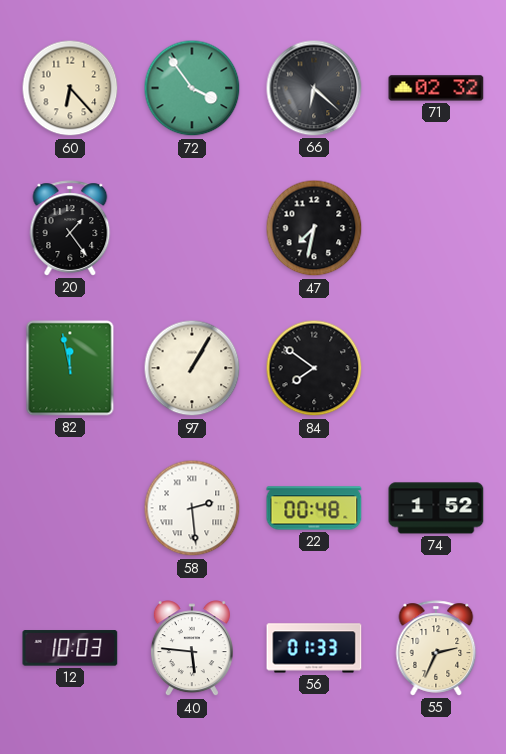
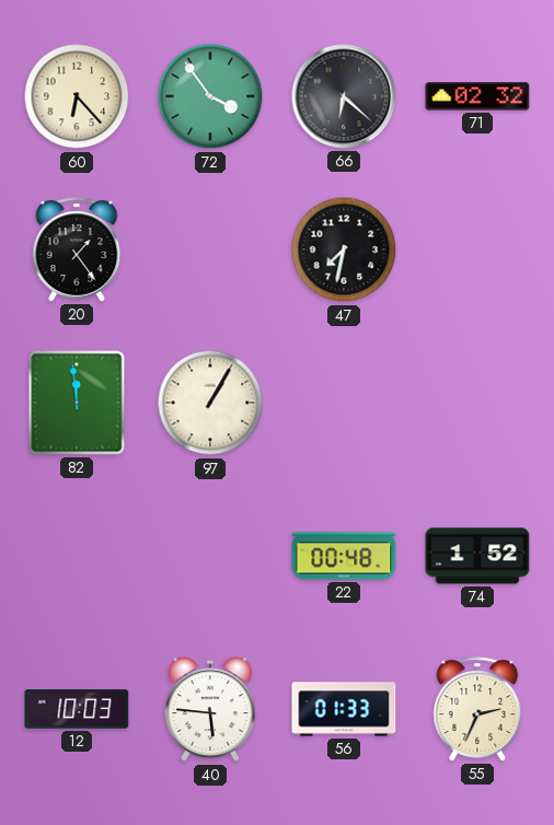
82: 11:58 -> 11:59
84: 7:51 -> none
58: 2:29 -> none
